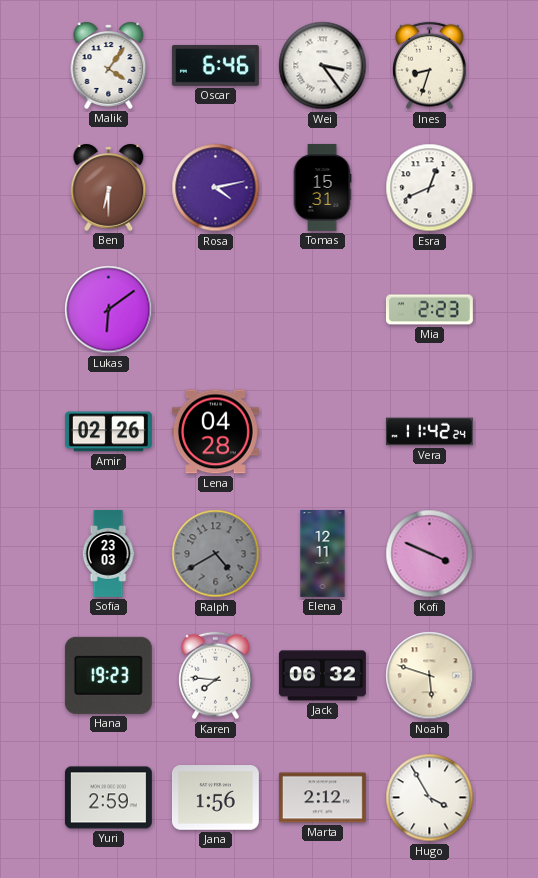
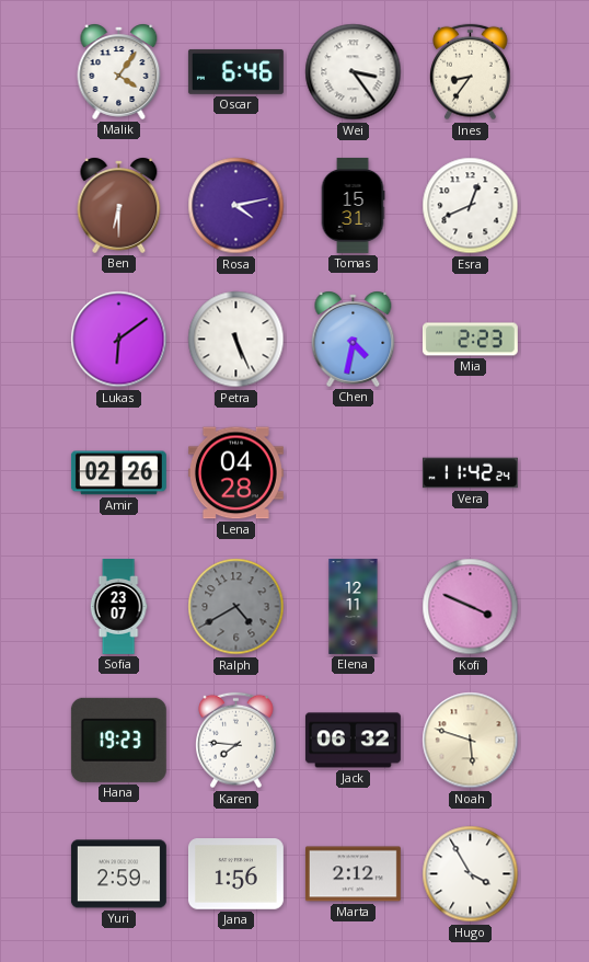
Ines: 8:33 -> 8:36
Petra: none -> 5:26
Chen: none -> 4:32
Sofia: 23:03 -> 23:07
